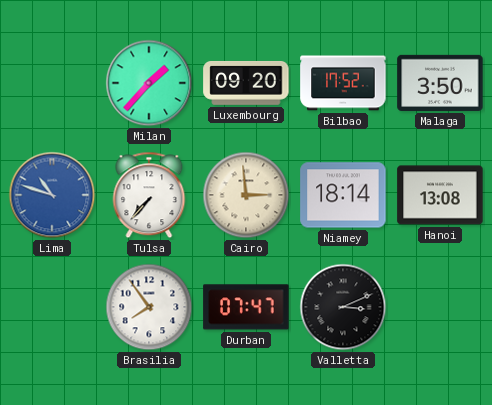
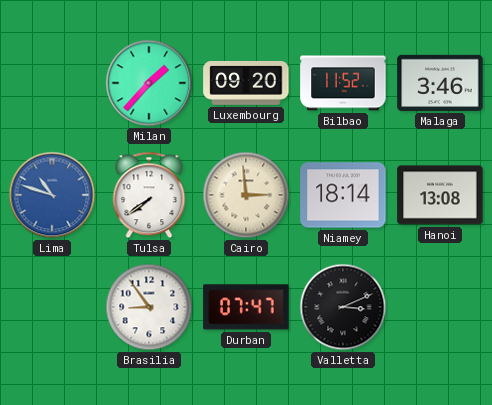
Bilbao: 17:52 -> 11:52
Malaga: 3:50 -> 3:46
Tulsa: 7:37 -> 7:39
Brasilia: 7:54 -> 8:54
